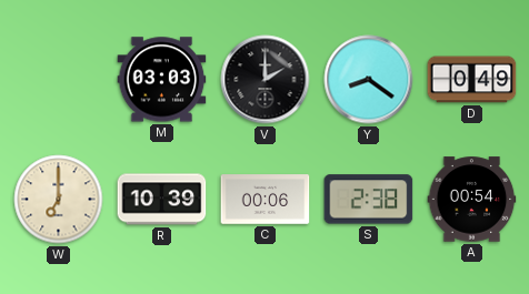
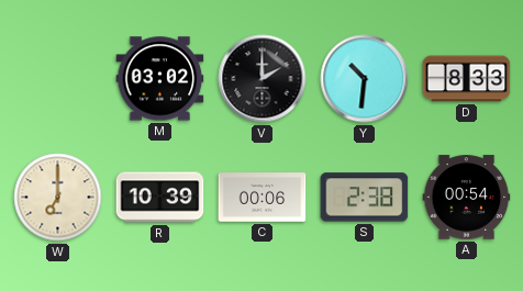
M: 03:03 -> 03:02
Y: 8:21 -> 10:31
D: 0:49 -> 8:33
